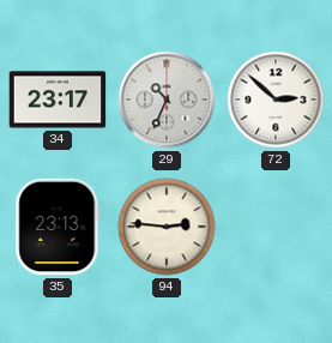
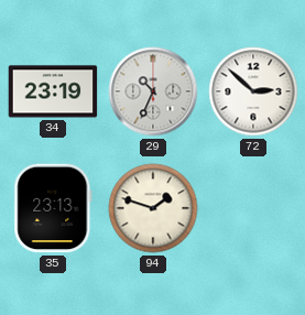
34: 23:17 -> 23:19
94: 2:46 -> 1:48
